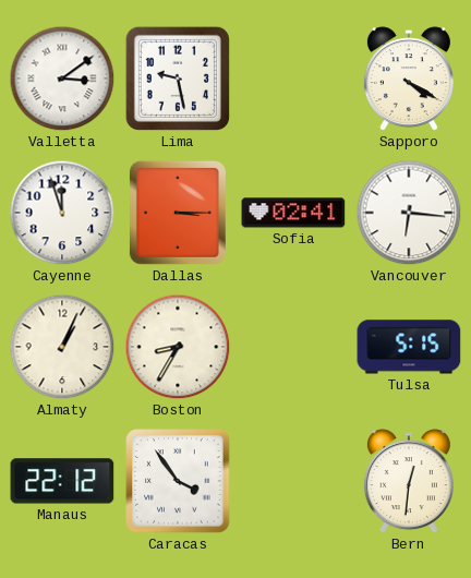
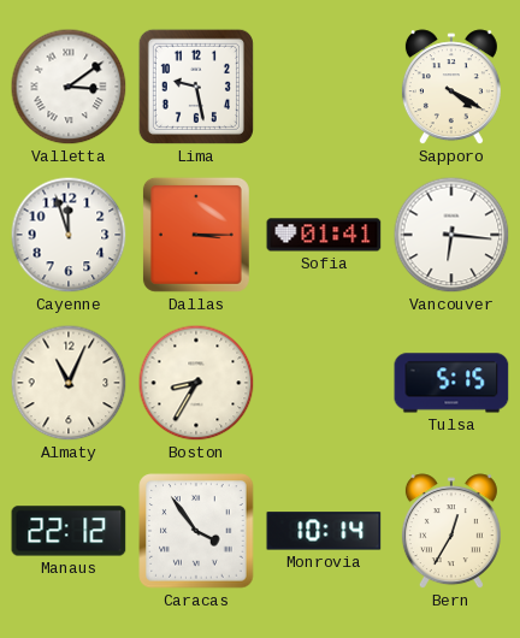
Sofia: 02:41 -> 01:41
Almaty: 1:04 -> 11:04
Monrovia: none -> 10:14
Bern: 12:31 -> 12:35
